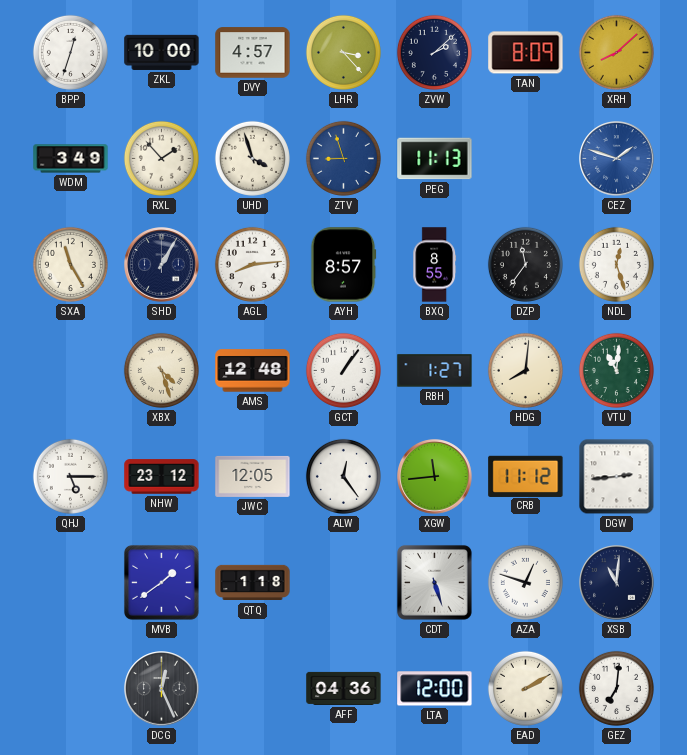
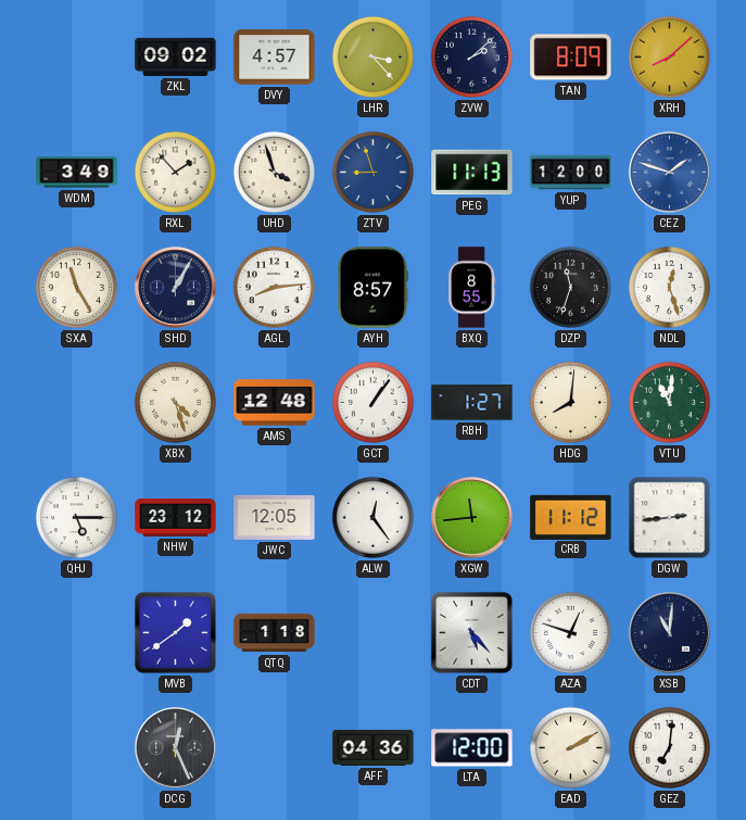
BPP: 12:33 -> none
ZKL: 10:00 -> 09:02
YUP: none -> 12:00
DZP: 11:36 -> 11:33
CDT: 5:27 -> 5:23
